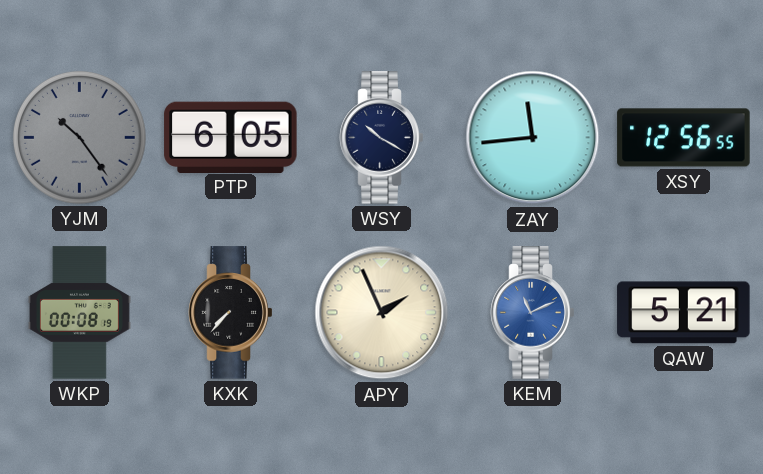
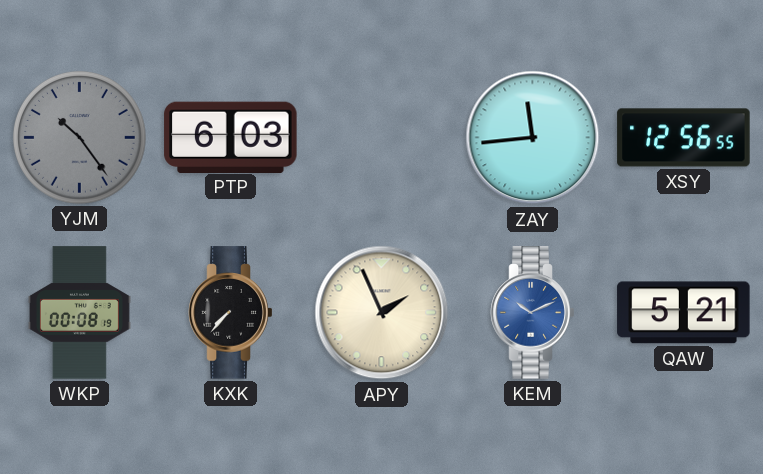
PTP: 6:05 -> 6:03
WSY: 10:20 -> none
KEM: 11:11 -> 10:11
